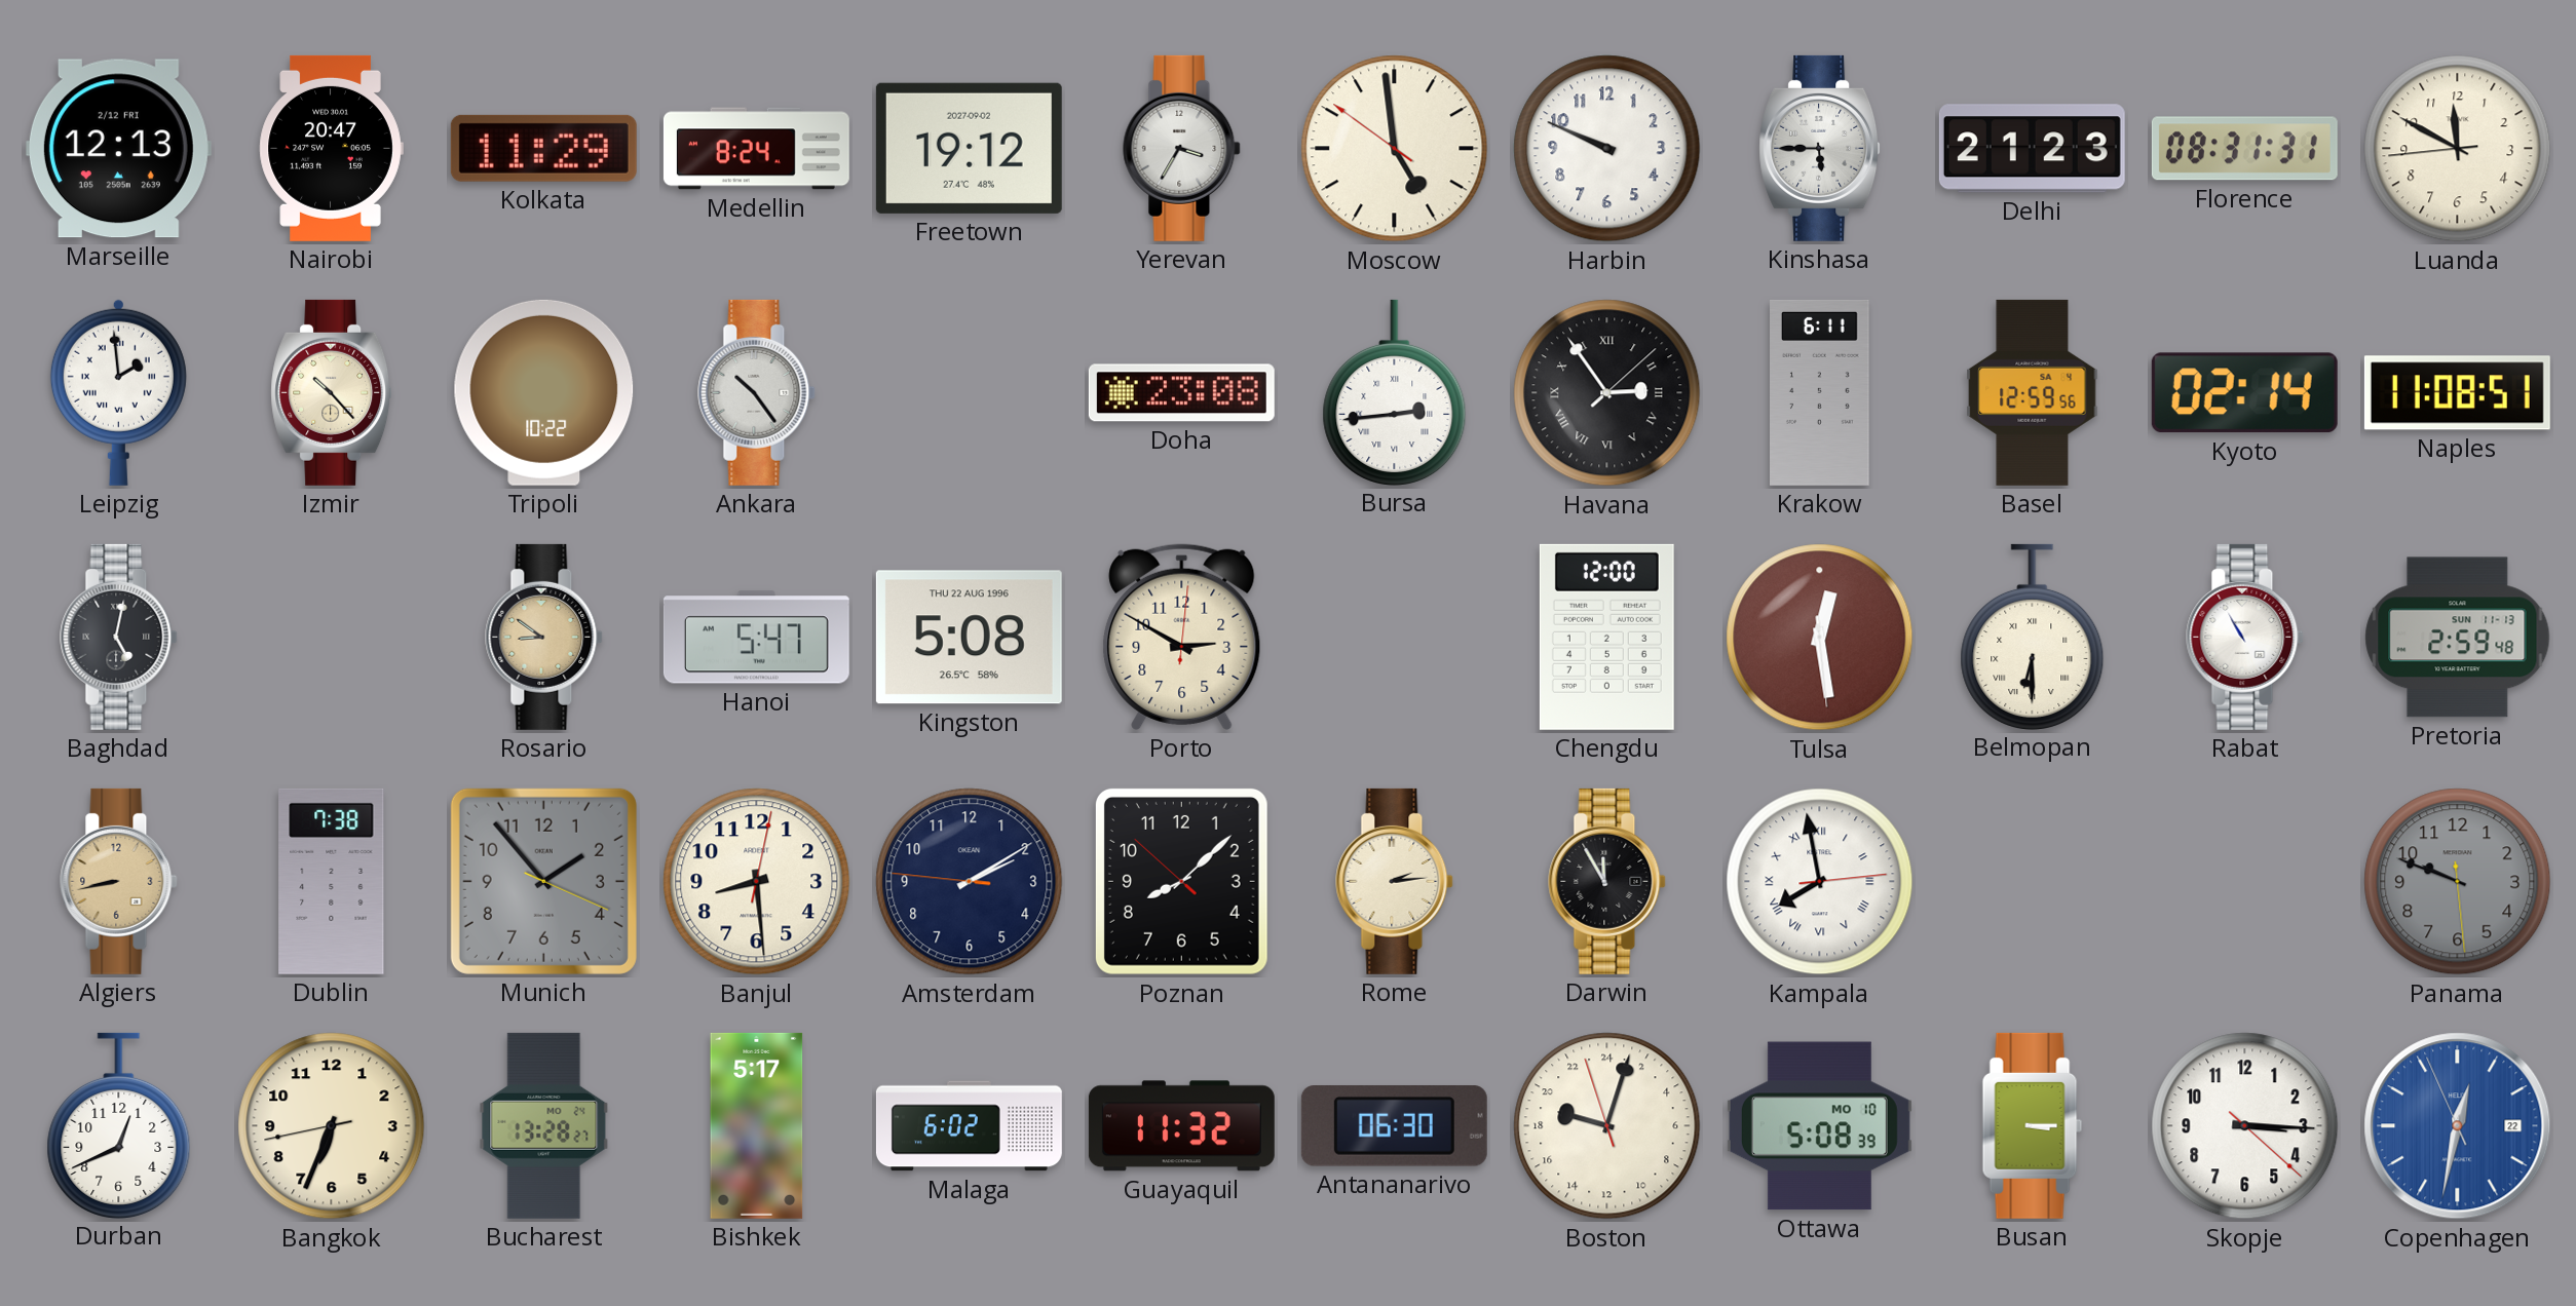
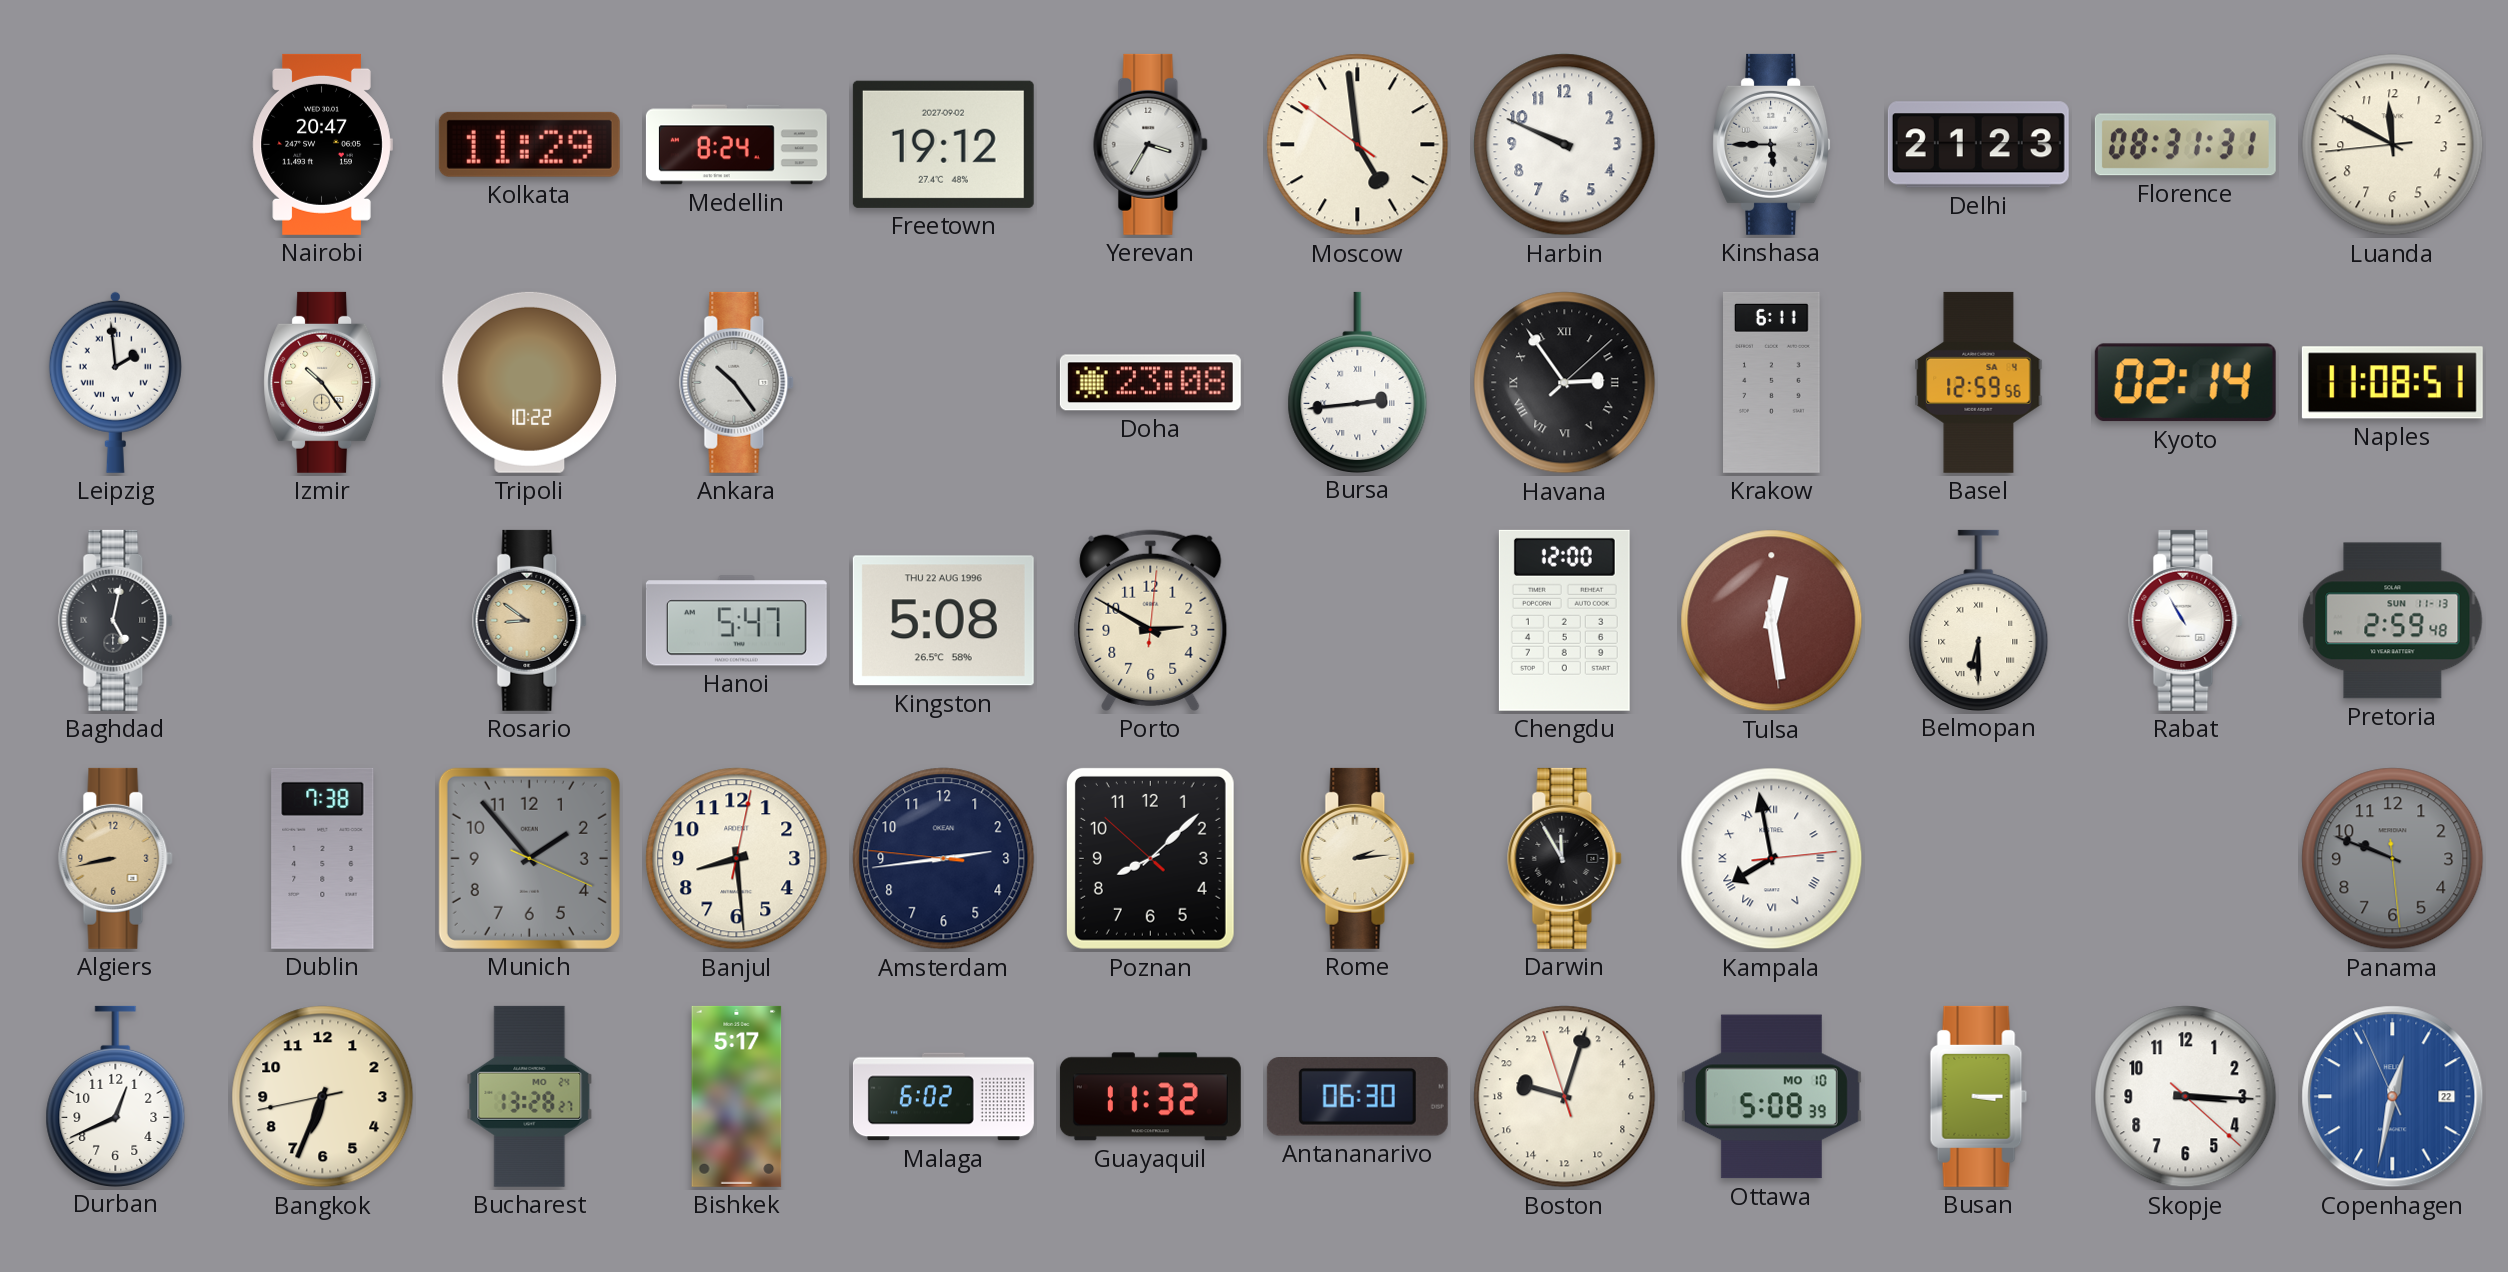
Marseille: 12:13 -> none
Izmir: 10:23 -> 10:24
Amsterdam: 2:09 -> 2:43
